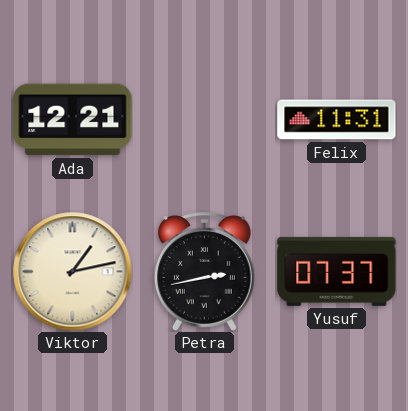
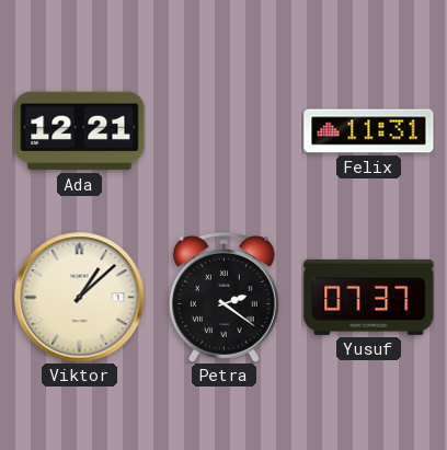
Viktor: 1:13 -> 1:08
Petra: 2:43 -> 2:21
